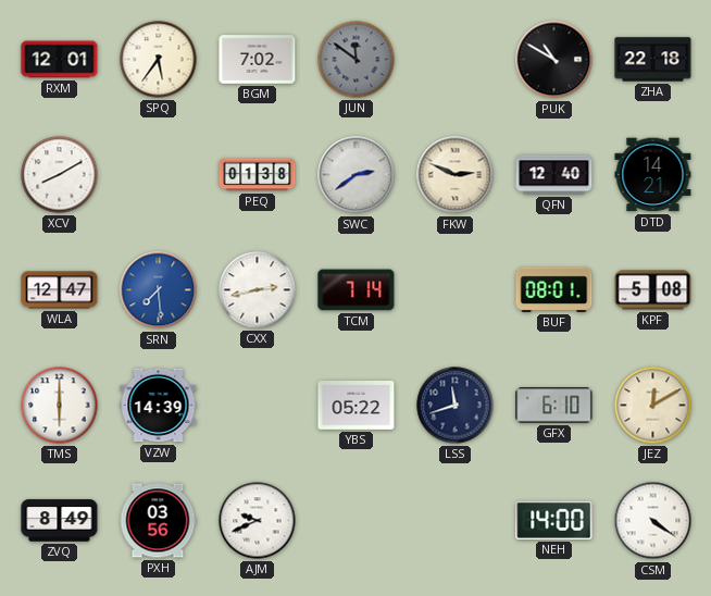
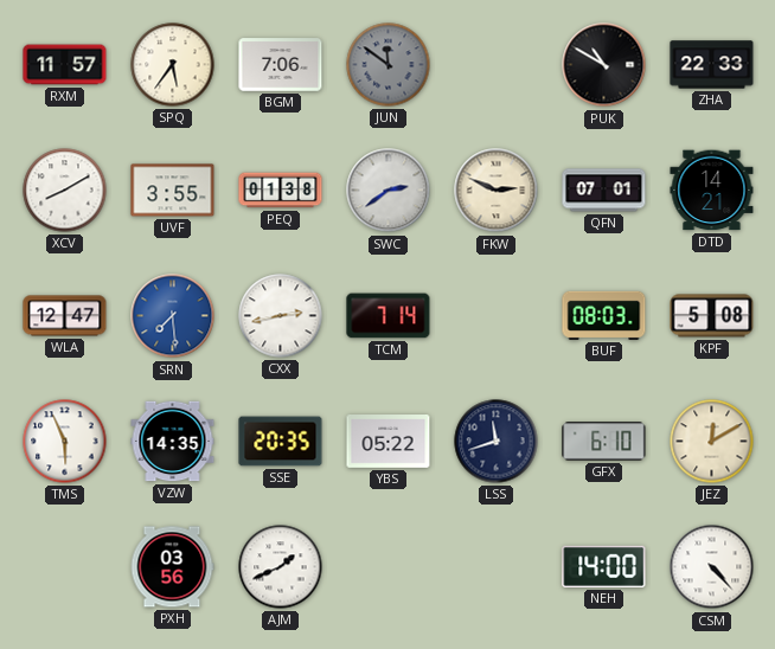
RXM: 12:01 -> 11:57
BGM: 7:02 -> 7:06
ZHA: 22:18 -> 22:33
UVF: none -> 3:55
QFN: 12:40 -> 07:01
BUF: 08:01 -> 08:03
TMS: 6:00 -> 5:56
VZW: 14:39 -> 14:35
SSE: none -> 20:35
ZVQ: 8:49 -> none
AJM: 9:41 -> 1:41
CSM: 4:21 -> 4:23
